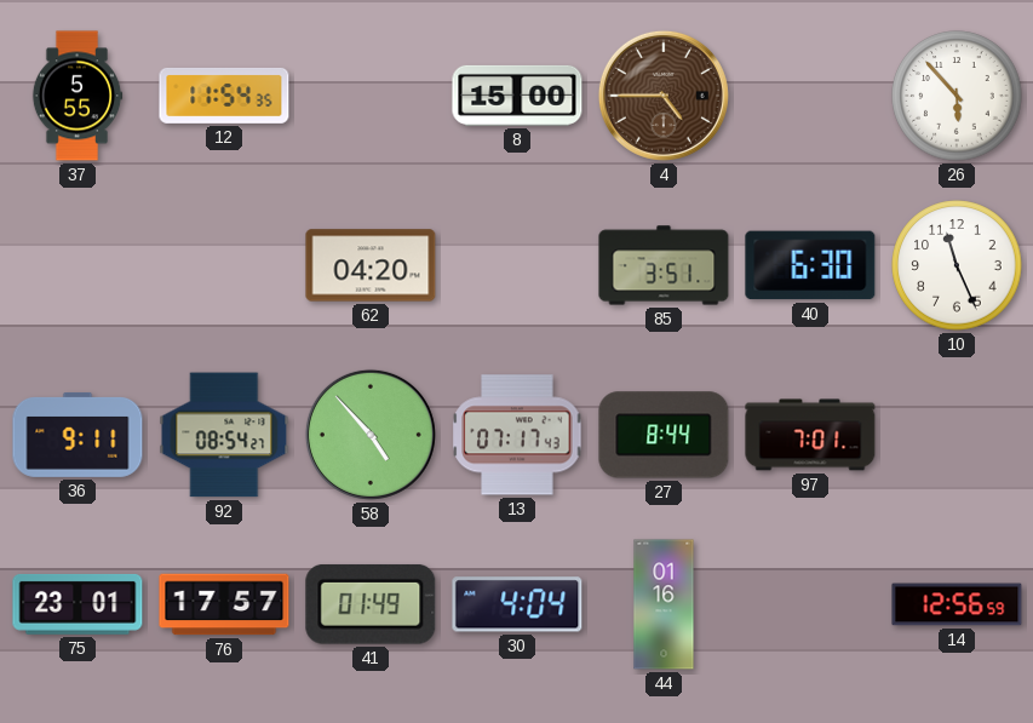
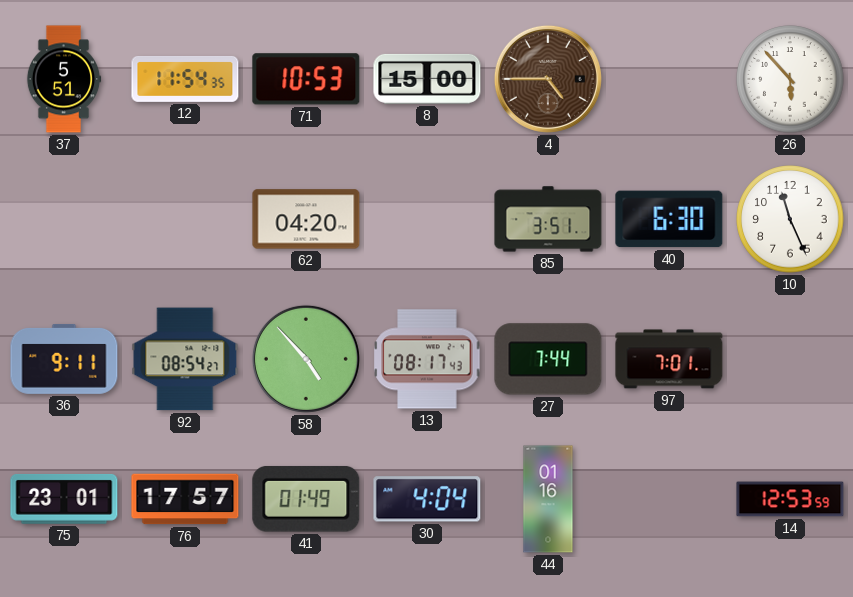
37: 5:55 -> 5:51
71: none -> 10:53
13: 07:17 -> 08:17
27: 8:44 -> 7:44
14: 12:56 -> 12:53
